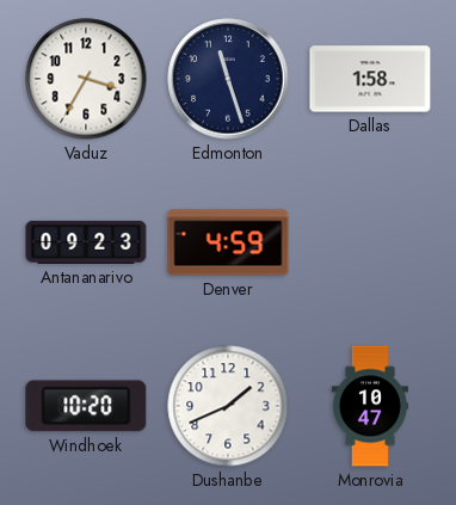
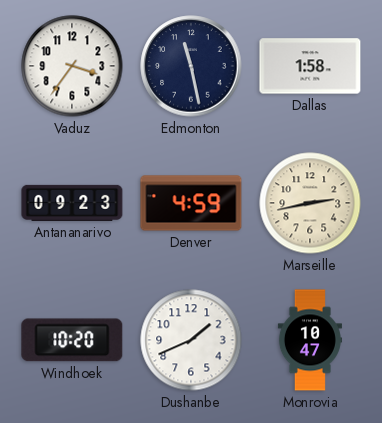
Vaduz: 3:35 -> 3:36
Edmonton: 11:27 -> 11:28
Marseille: none -> 2:43
